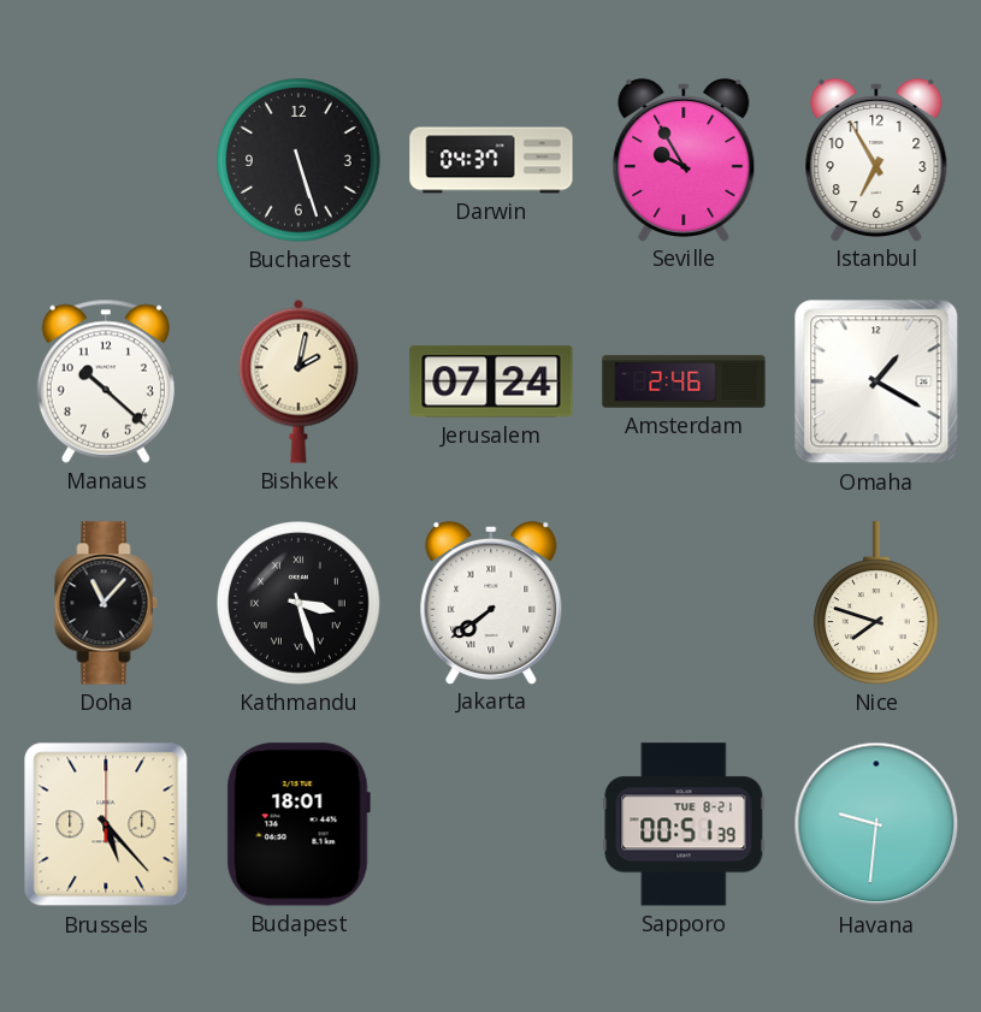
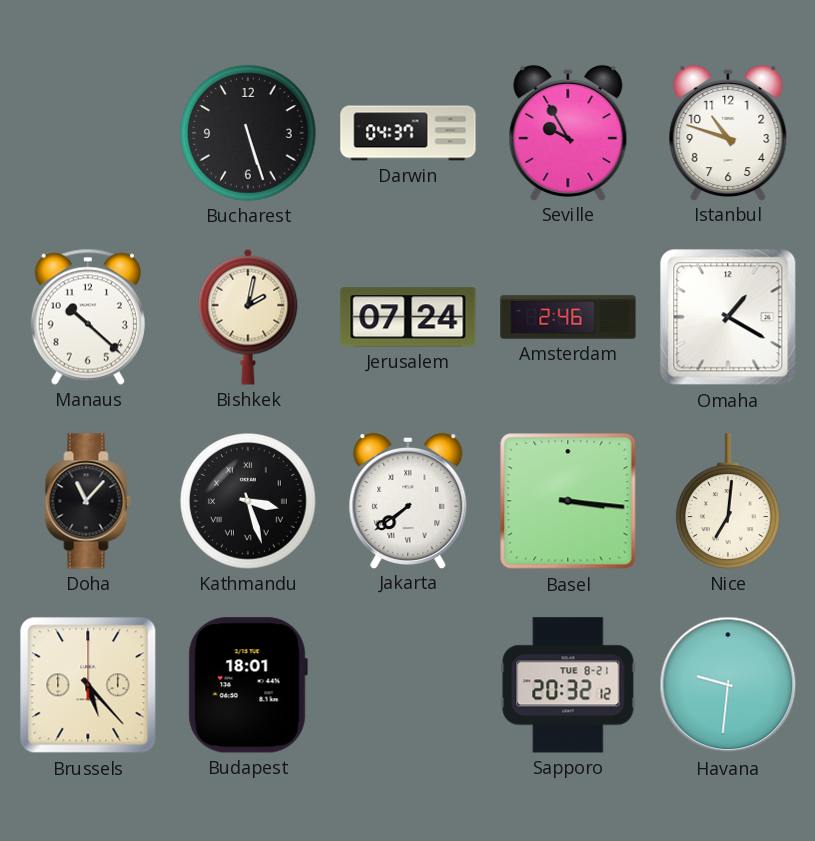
Istanbul: 6:55 -> 10:48
Basel: none -> 3:16
Nice: 7:48 -> 7:01
Sapporo: 00:51 -> 20:32
